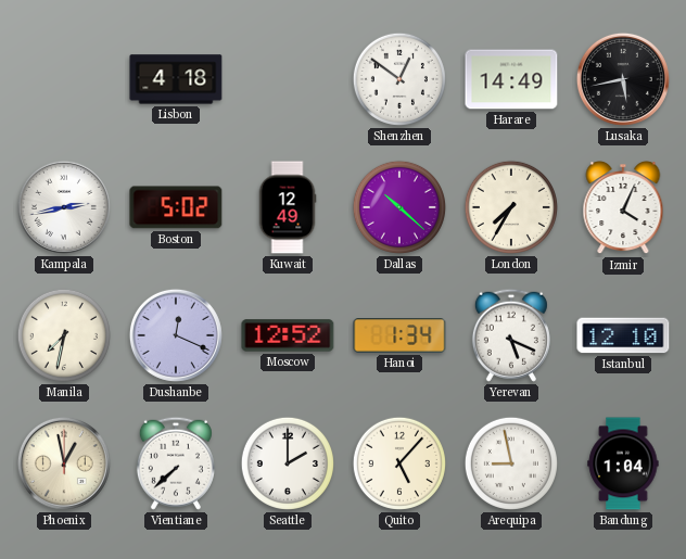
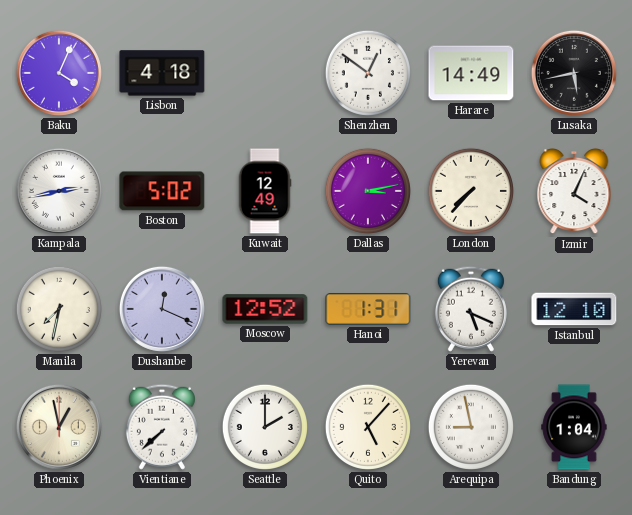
Baku: none -> 4:04
Dallas: 10:22 -> 3:13
London: 7:35 -> 7:37
Hanoi: 1:34 -> 1:31
